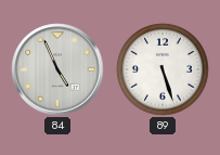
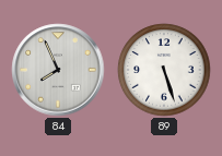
84: 4:56 -> 7:56
